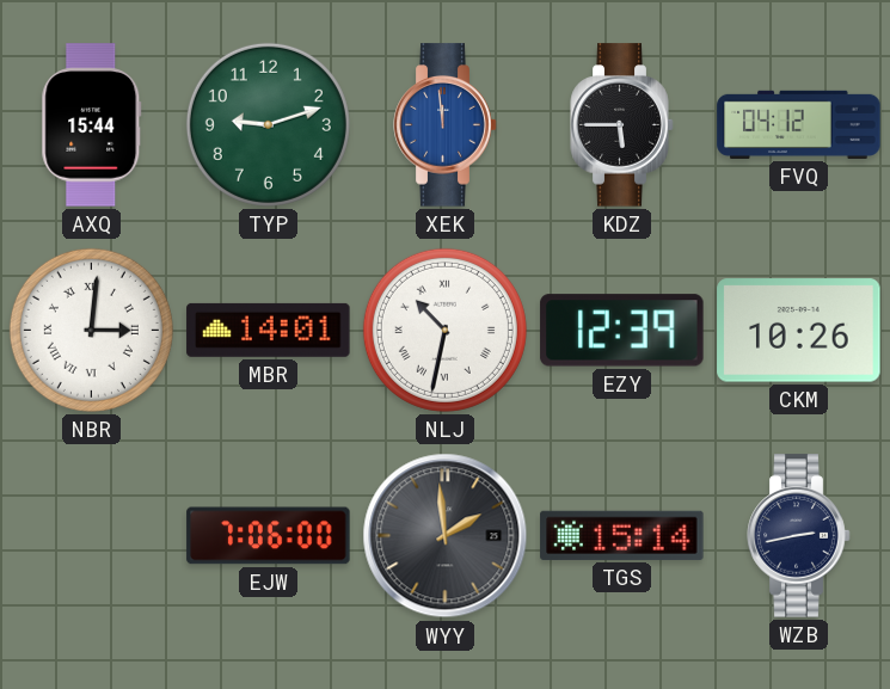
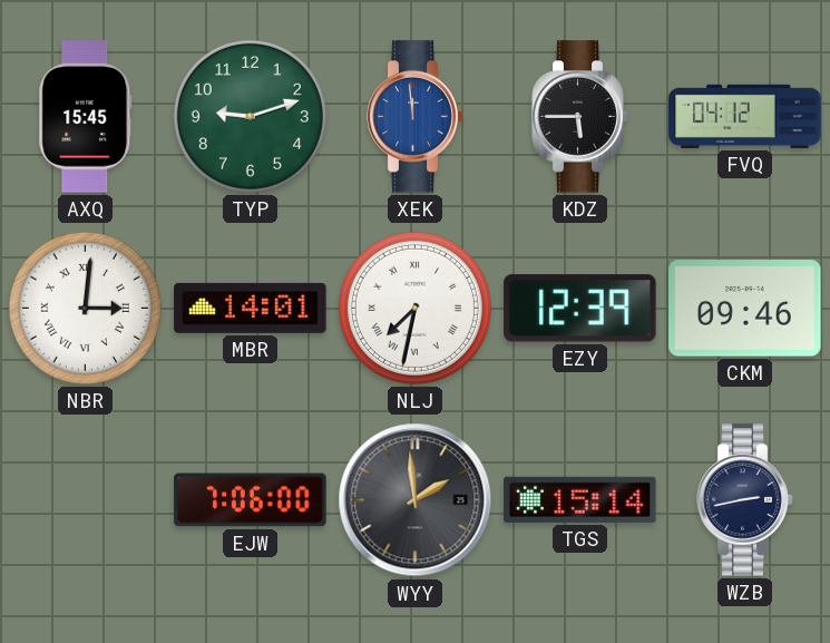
AXQ: 15:44 -> 15:45
NLJ: 10:32 -> 7:32
CKM: 10:26 -> 09:46
